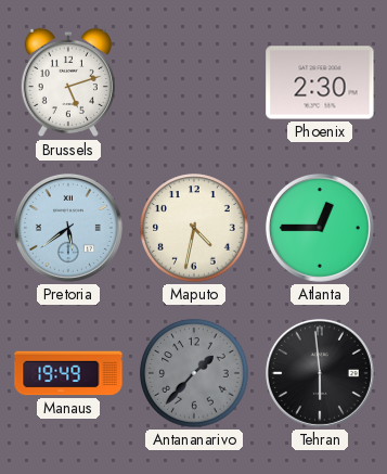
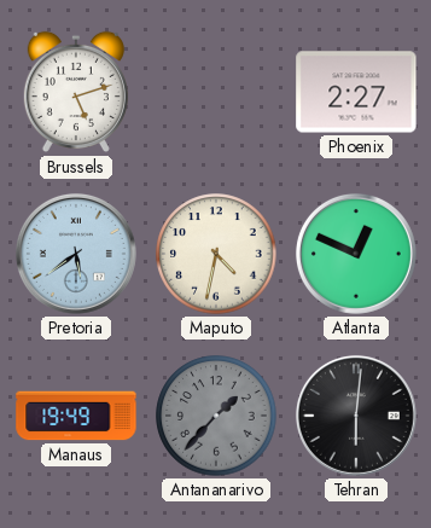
Phoenix: 2:30 -> 2:27
Atlanta: 12:45 -> 12:49
Tehran: 5:59 -> 6:01
